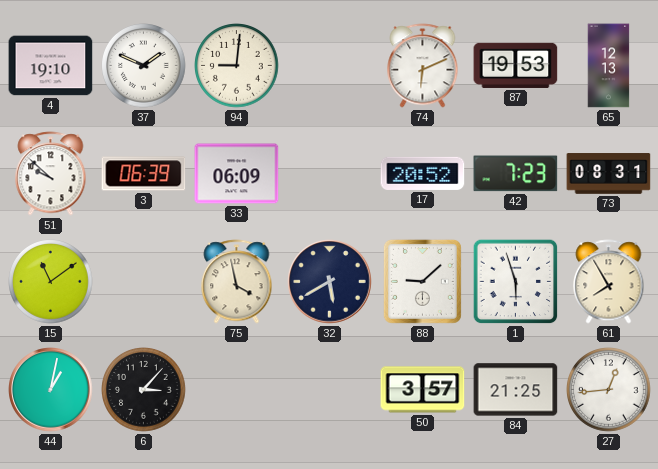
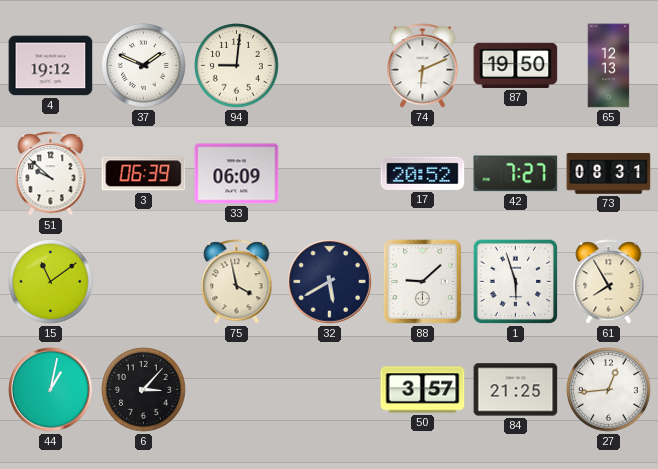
4: 19:10 -> 19:12
87: 19:53 -> 19:50
42: 7:23 -> 7:27
